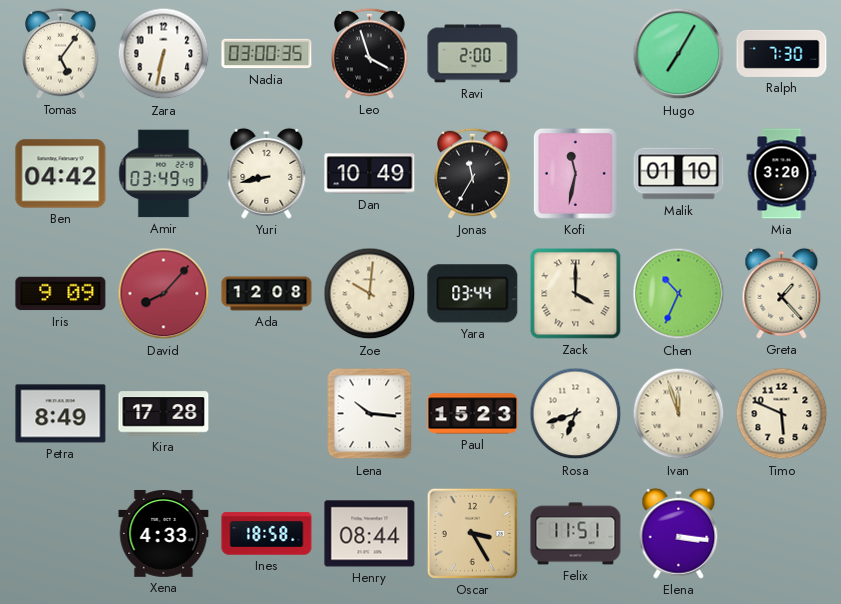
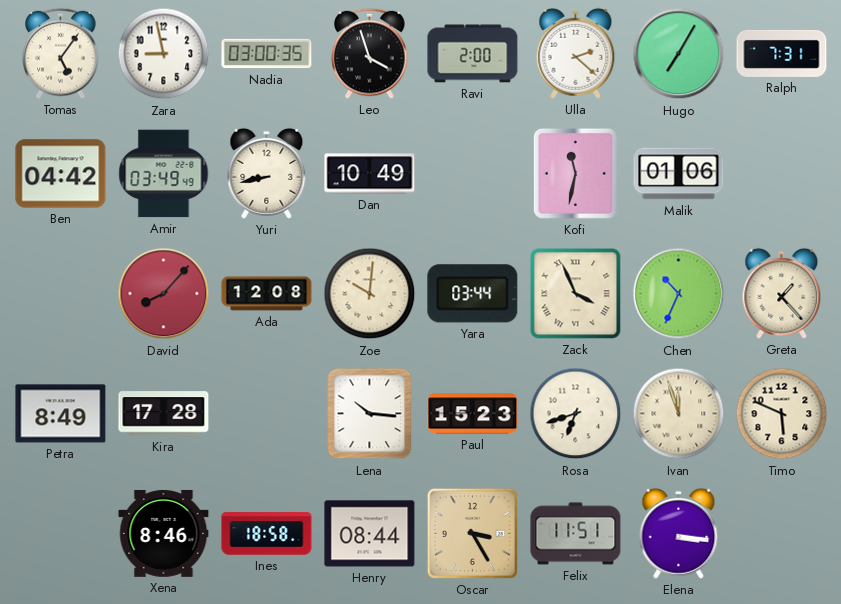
Zara: 6:32 -> 8:58
Ulla: none -> 2:22
Ralph: 7:30 -> 7:31
Jonas: 11:35 -> none
Malik: 01:10 -> 01:06
Mia: 3:20 -> none
Iris: 9:09 -> none
Zack: 4:00 -> 3:56
Xena: 4:33 -> 8:46
